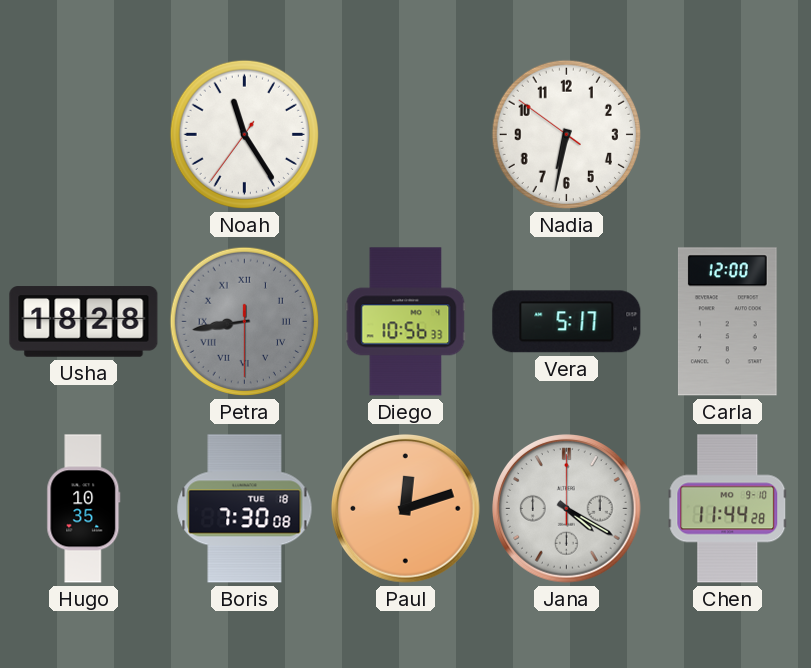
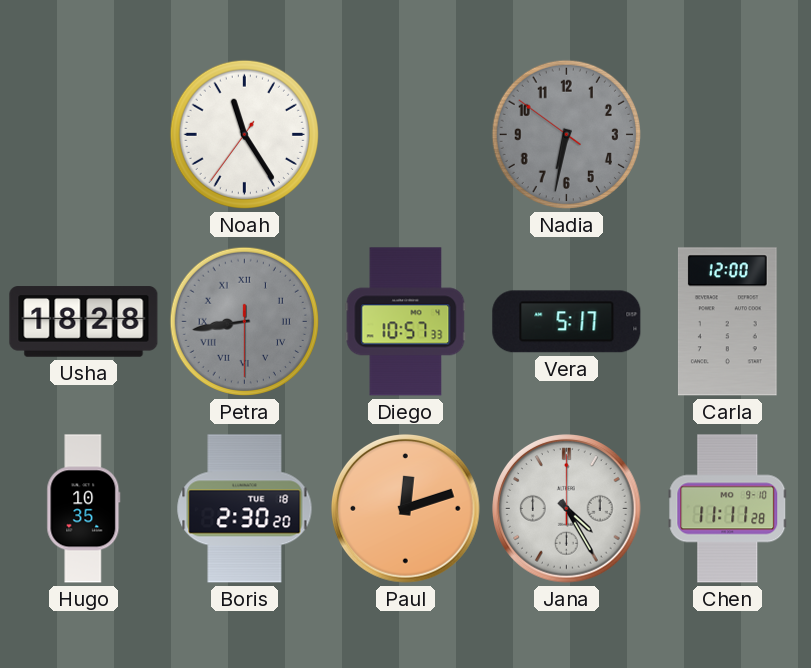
Nadia dial: white -> grey
Diego: 10:56 -> 10:57
Boris: 7:30 -> 2:30
Jana: 4:20 -> 4:25
Chen: 11:44 -> 11:11
